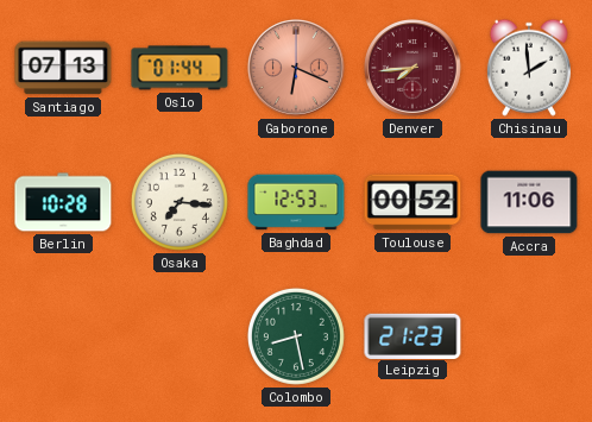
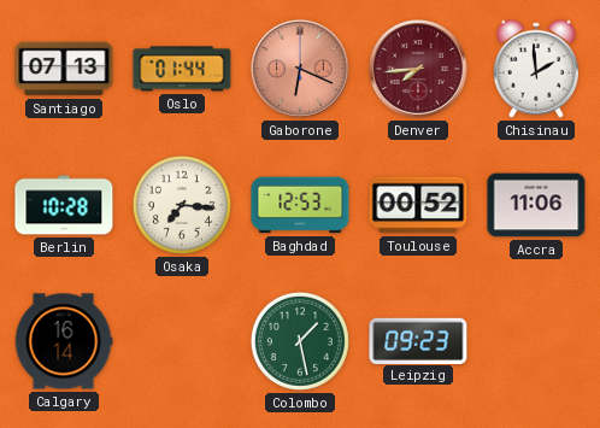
Calgary: none -> 16:14
Colombo: 8:28 -> 1:28
Leipzig: 21:23 -> 09:23
